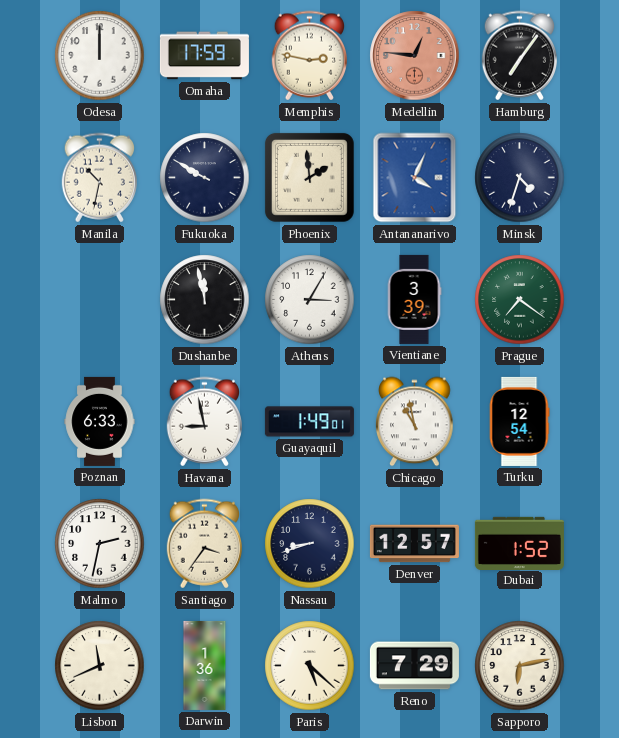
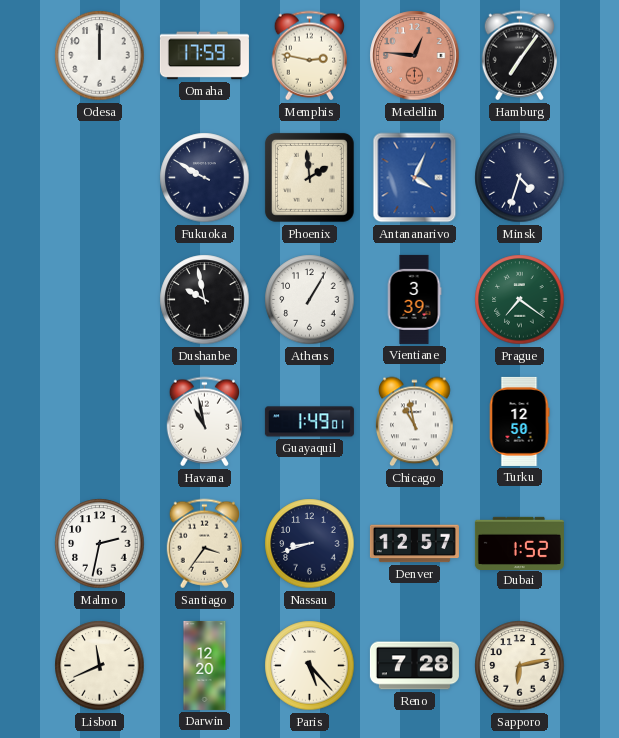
Manila: 10:32 -> none
Dushanbe: 11:58 -> 9:58
Athens: 3:05 -> 1:05
Poznan: 6:33 -> none
Havana: 8:58 -> 10:58
Turku: 12:54 -> 12:50
Darwin: 1:36 -> 12:20
Paris: 5:22 -> 5:23
Reno: 7:29 -> 7:28
